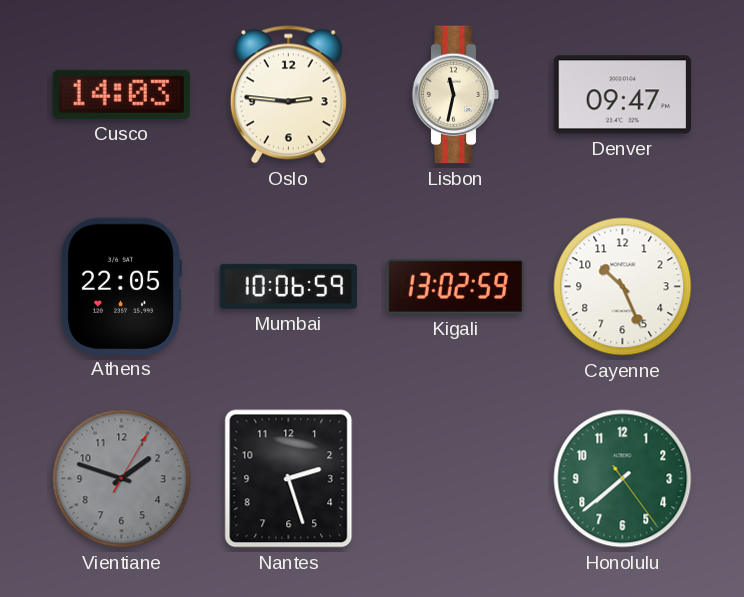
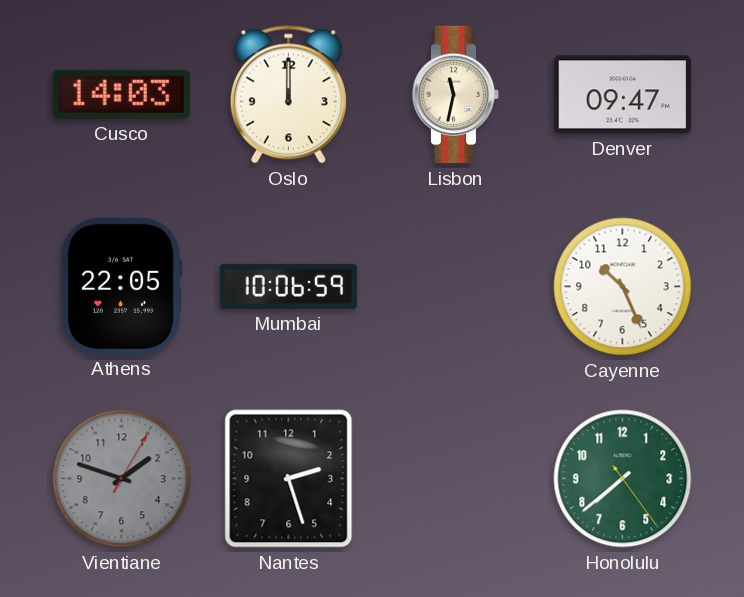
Oslo: 2:46 -> 12:00
Kigali: 13:02 -> none
